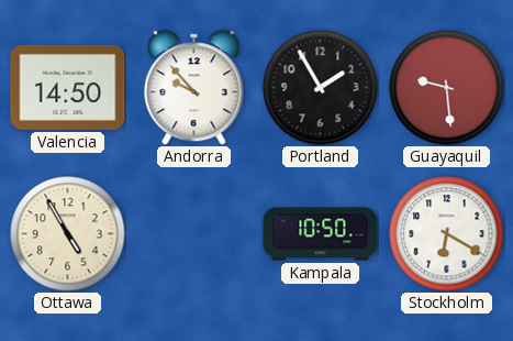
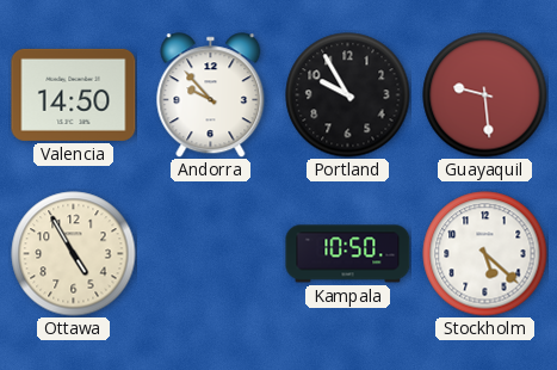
Portland: 1:55 -> 9:55
Stockholm: 6:20 -> 5:22
